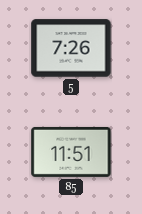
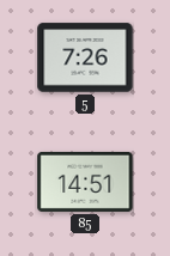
85: 11:51 -> 14:51
